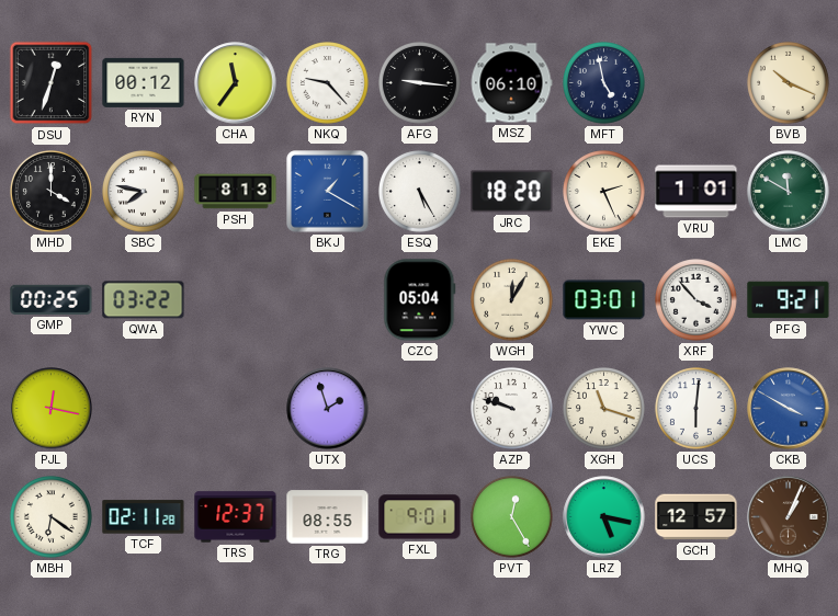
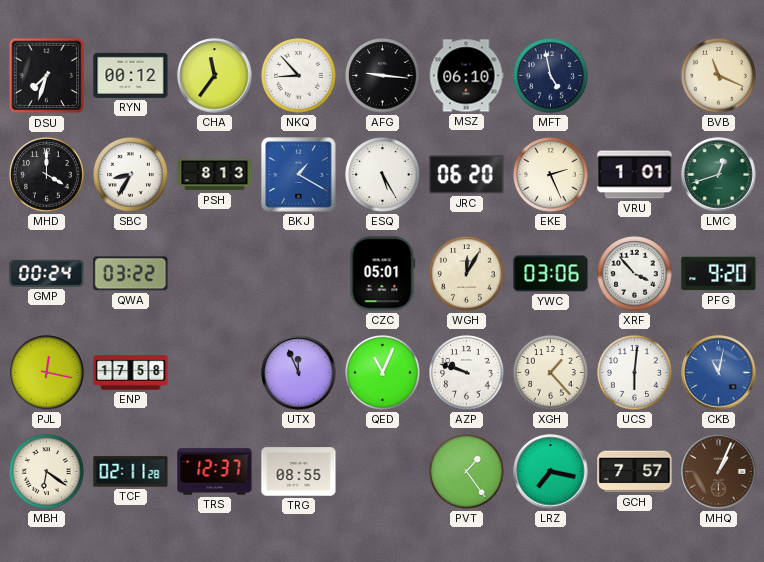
DSU: 12:33 -> 7:33
NKQ: 9:23 -> 8:53
BVB: 10:19 -> 11:19
SBC: 7:47 -> 8:35
JRC: 18:20 -> 06:20
LMC: 11:50 -> 12:42
GMP: 00:25 -> 00:24
CZC: 05:04 -> 05:01
YWC: 03:01 -> 03:06
PFG: 9:21 -> 9:20
ENP: none -> 17:58
UTX: 1:57 -> 11:56
QED: none -> 11:04
XGH: 11:18 -> 1:23
CKB: 3:50 -> 11:02
FXL: 9:01 -> none
PVT: 12:25 -> 1:24
LRZ: 5:17 -> 7:17
GCH: 12:57 -> 7:57
